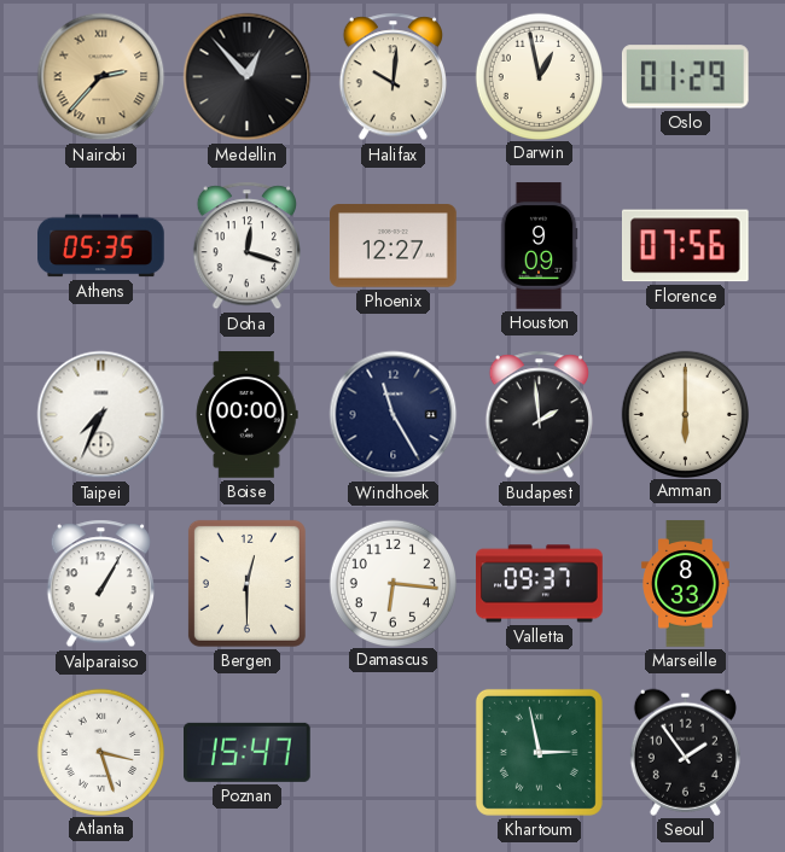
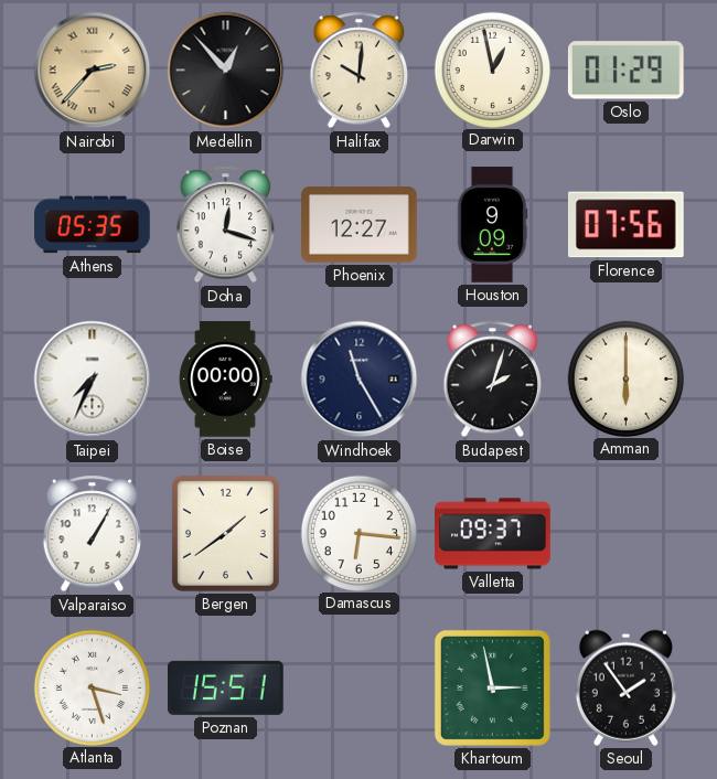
Budapest: 1:59 -> 2:03
Bergen: 12:30 -> 1:39
Marseille: 8:33 -> none
Poznan: 15:47 -> 15:51
